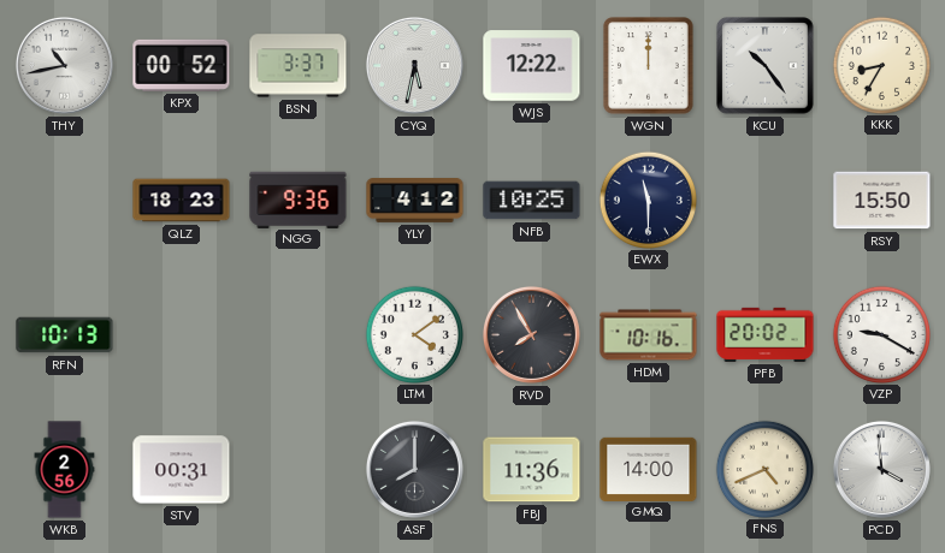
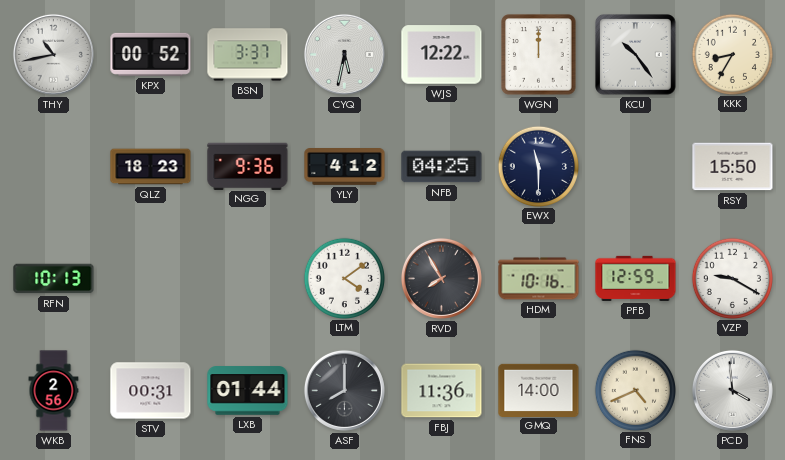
NFB: 10:25 -> 04:25
PFB: 20:02 -> 12:59
LXB: none -> 01:44
